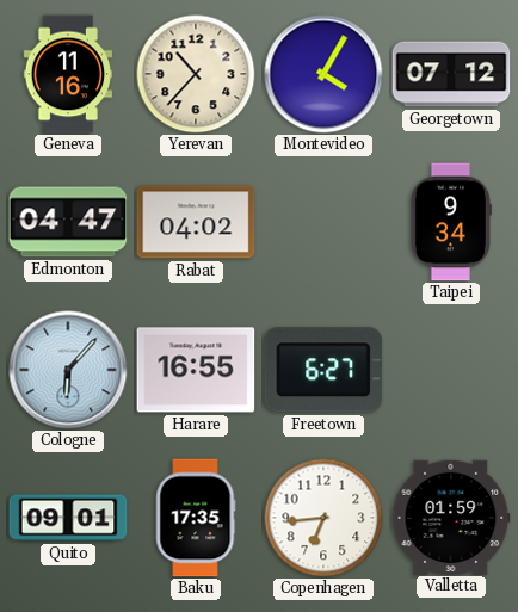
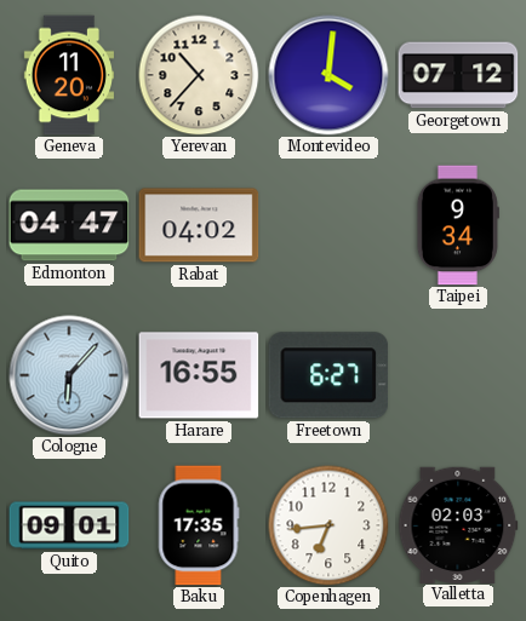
Geneva: 11:16 -> 11:20
Montevideo: 4:05 -> 4:01
Valletta: 01:59 -> 02:03
